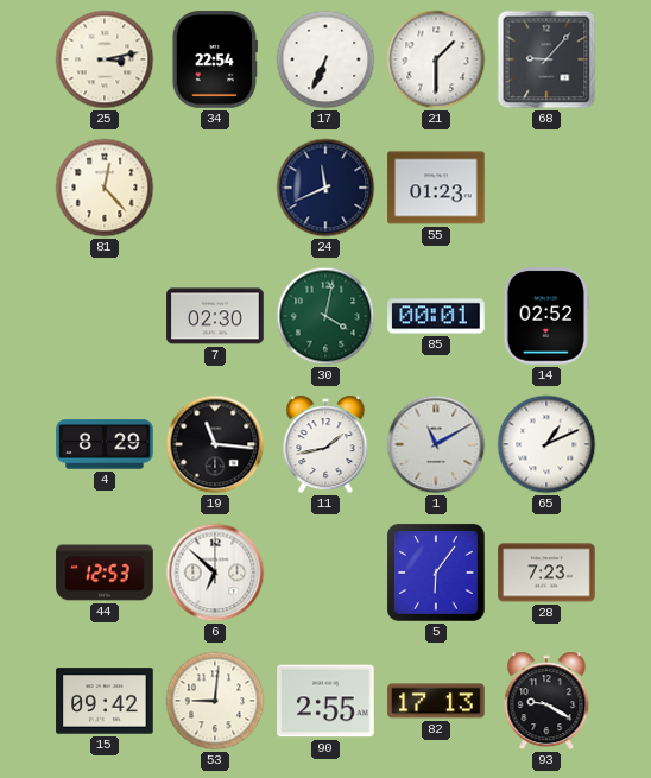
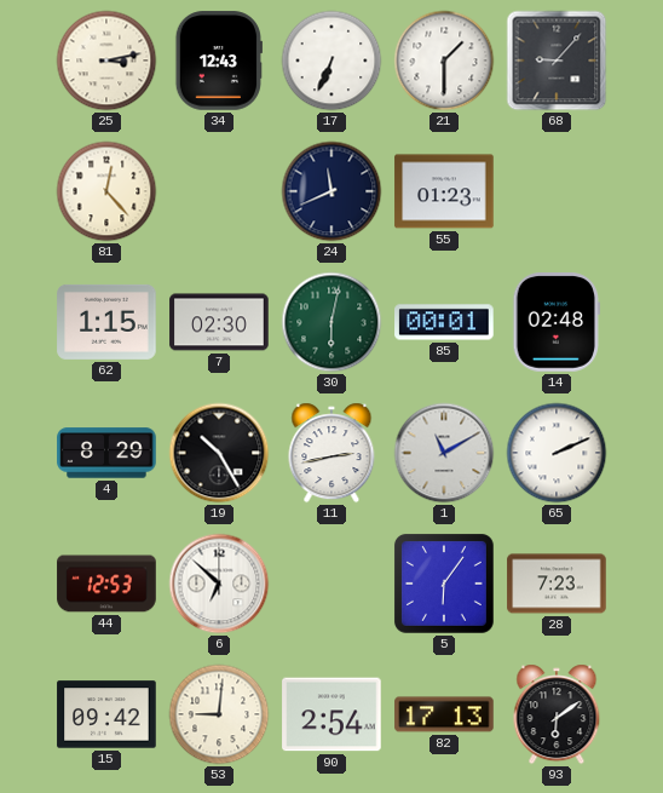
34: 22:54 -> 12:43
62: none -> 1:15
30: 4:02 -> 6:02
14: 02:52 -> 02:48
19: 11:16 -> 10:25
11: 1:43 -> 2:43
65: 1:11 -> 2:11
90: 2:55 -> 2:54
93: 9:20 -> 6:09
